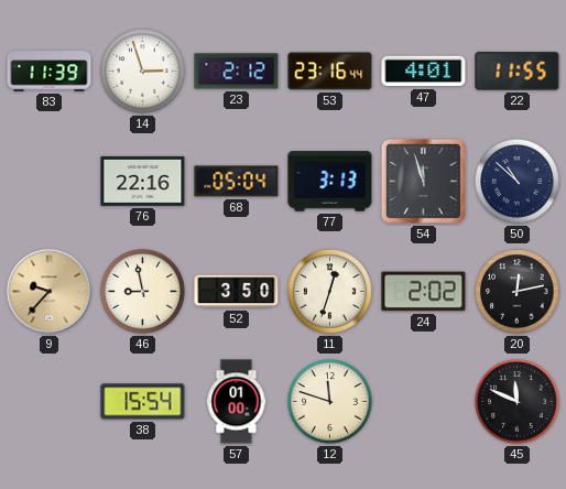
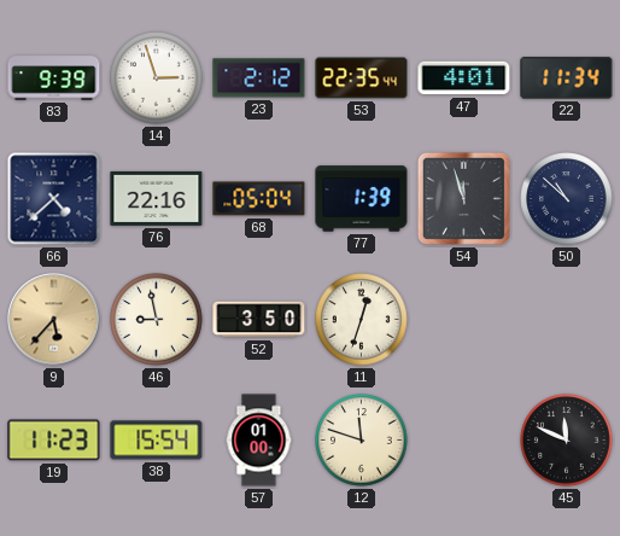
83: 11:39 -> 9:39
53: 23:16 -> 22:35
22: 11:55 -> 11:34
66: none -> 4:38
77: 3:13 -> 1:39
9: 9:37 -> 5:37
24: 2:02 -> none
20: 12:13 -> none
19: none -> 11:23
